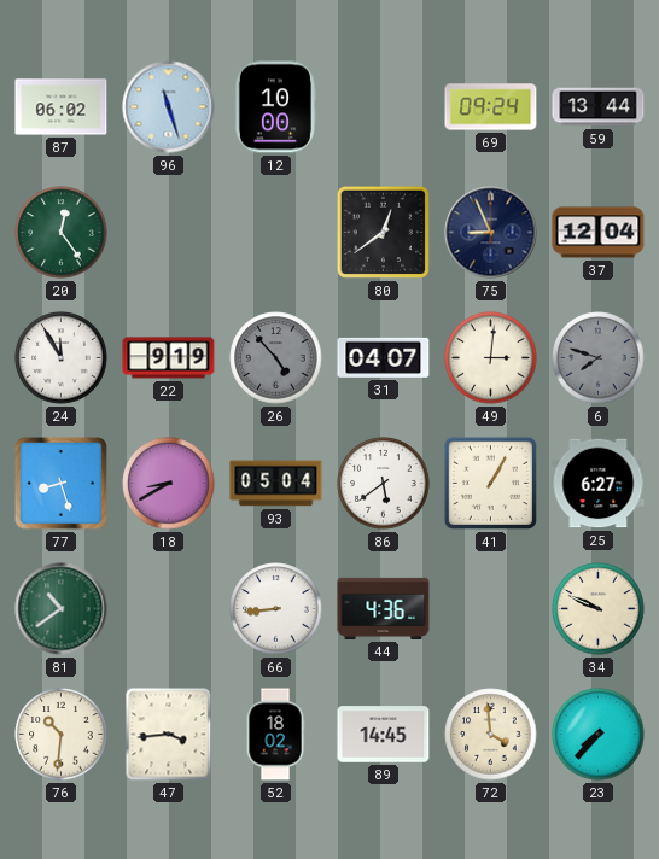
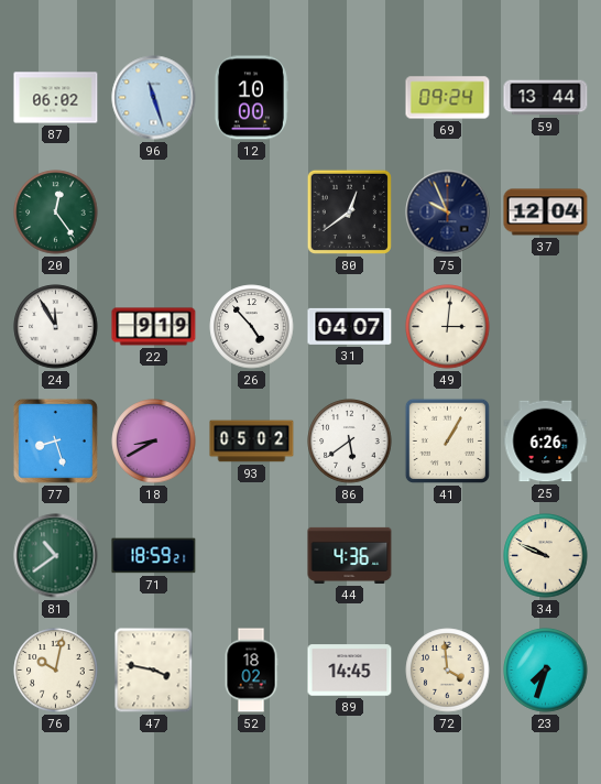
75: 8:56 -> 9:56
26 dial: grey -> white
6: 7:48 -> none
93: 05:04 -> 05:02
25: 6:27 -> 6:26
71: none -> 18:59
66: 8:44 -> none
76: 10:31 -> 10:02
47: 3:44 -> 3:47
23: 7:37 -> 7:33
